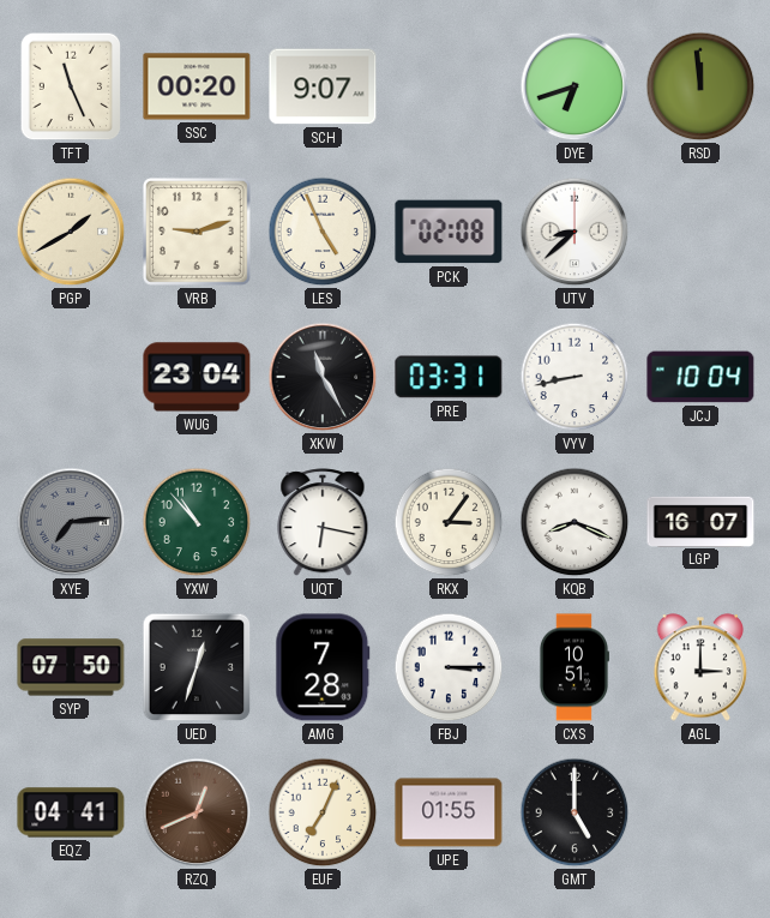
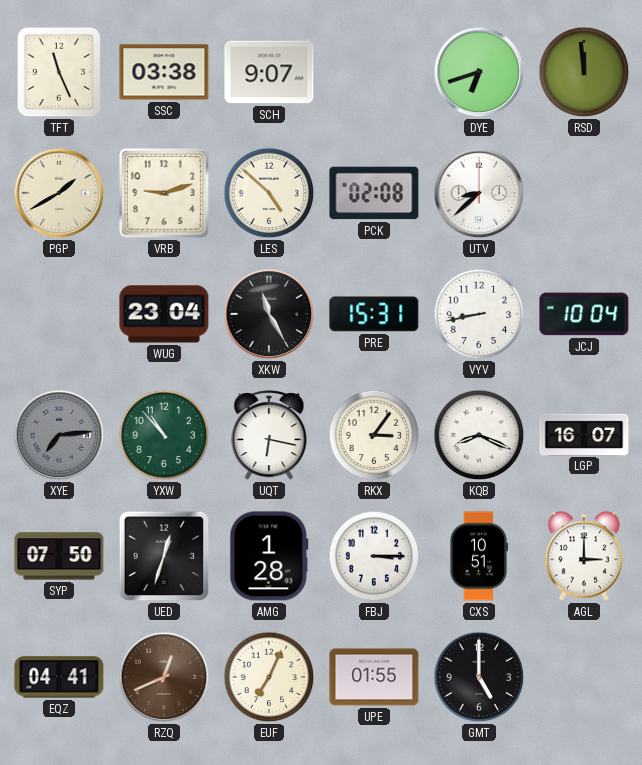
SSC: 00:20 -> 03:38
LES: 4:56 -> 4:52
PRE: 03:31 -> 15:31
AMG: 7:28 -> 1:28
